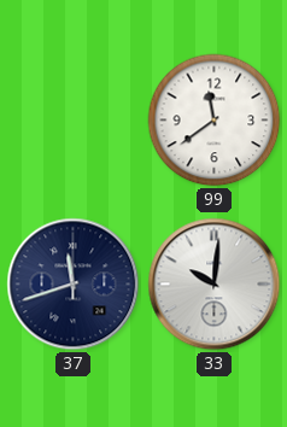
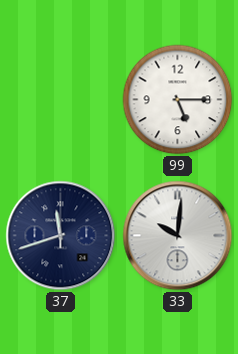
99: 11:39 -> 5:15
